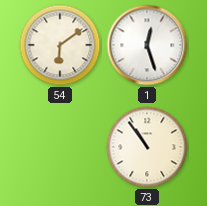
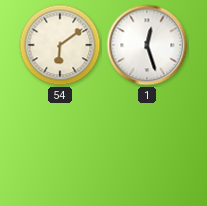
73: 10:54 -> none
